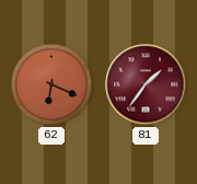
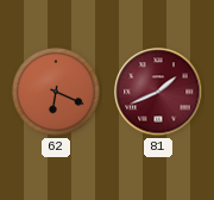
81: 1:36 -> 1:41
